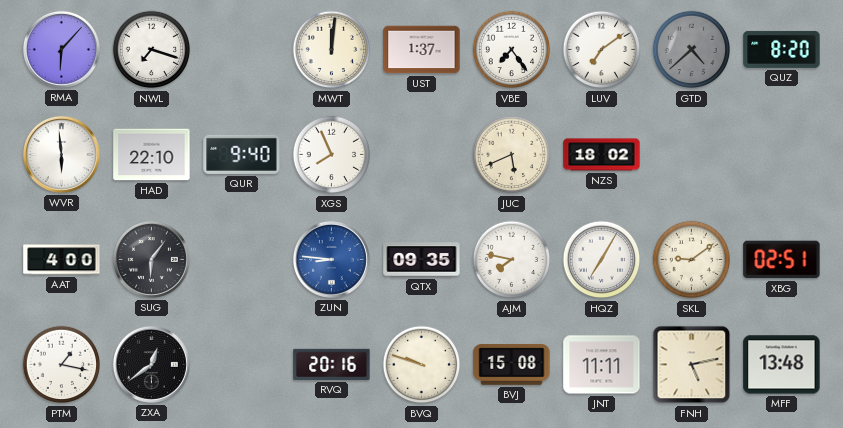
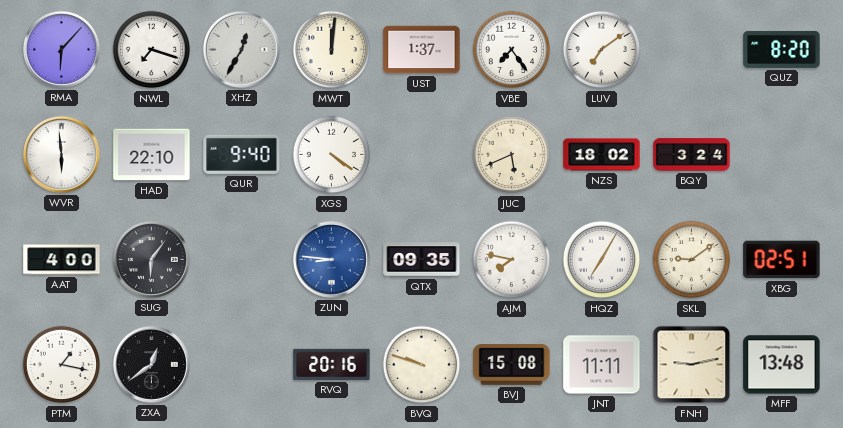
XHZ: none -> 12:35
GTD: 4:38 -> none
XGS: 7:56 -> 4:21
BQY: none -> 3:24
FNH: 5:13 -> 9:13
